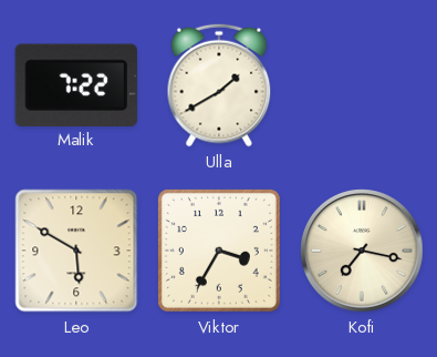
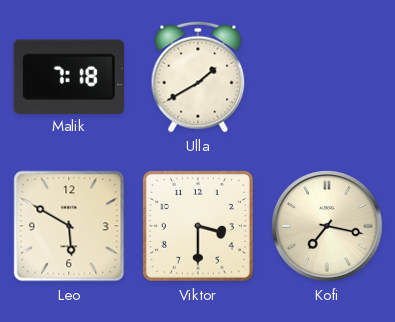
Malik: 7:22 -> 7:18
Viktor: 3:35 -> 3:30
